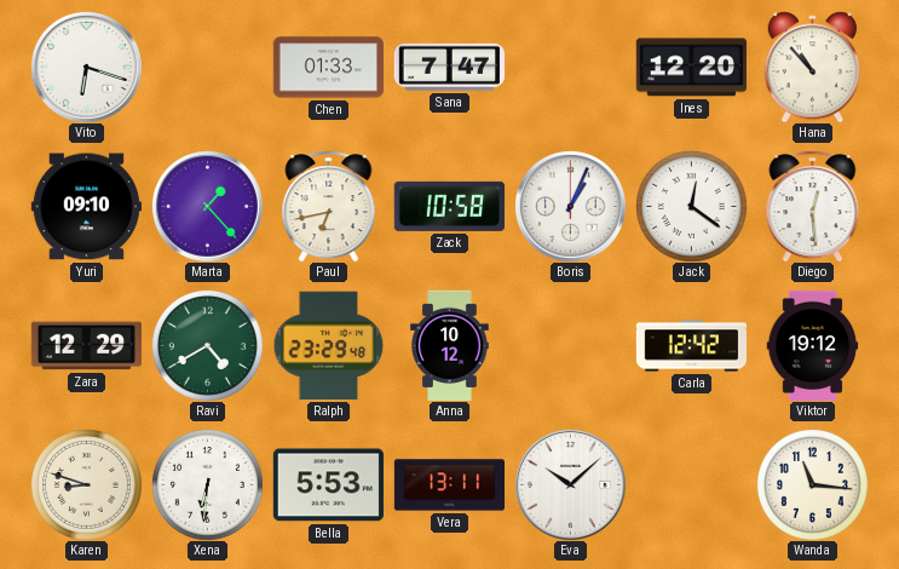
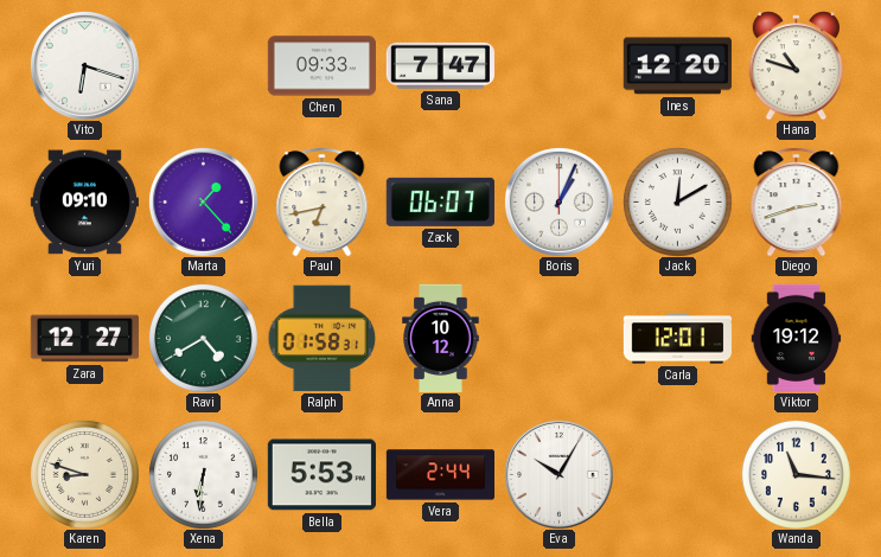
Chen: 01:33 -> 09:33
Hana: 10:53 -> 10:48
Zack: 10:58 -> 06:07
Jack: 12:21 -> 12:10
Diego: 12:29 -> 2:42
Zara: 12:29 -> 12:27
Ralph: 23:29 -> 01:58
Carla: 12:42 -> 12:01
Vera: 13:11 -> 2:44
Eva: 10:08 -> 10:05
